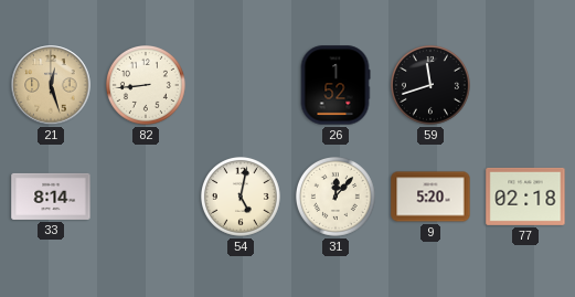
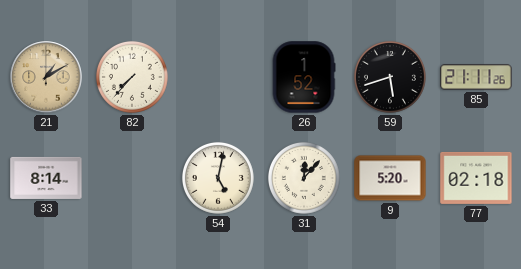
21: 12:27 -> 1:10
82: 8:44 -> 7:37
59: 11:42 -> 5:42
85: none -> 21:11
